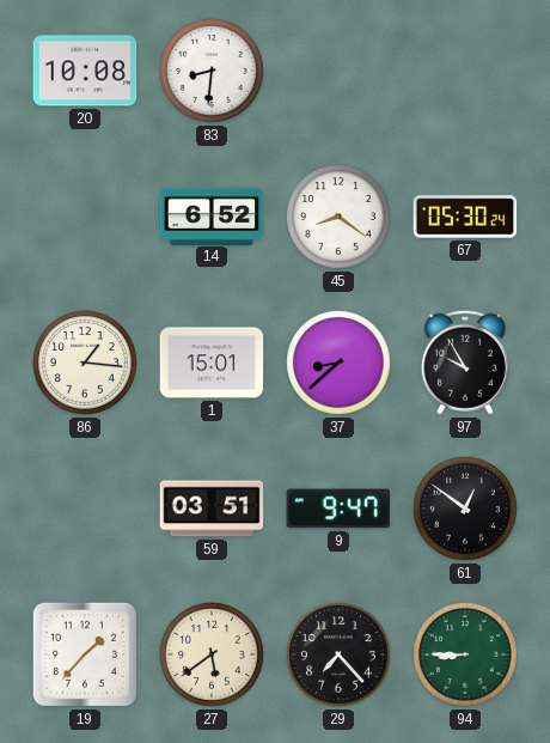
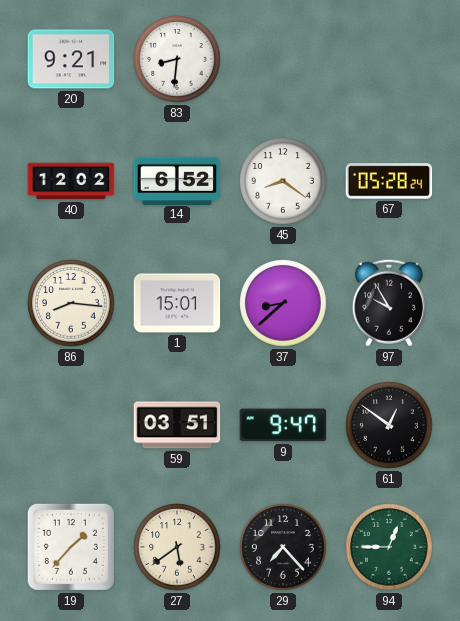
20: 10:08 -> 9:21
40: none -> 12:02
67: 05:30 -> 05:28
86: 1:16 -> 8:16
94: 8:45 -> 12:45
